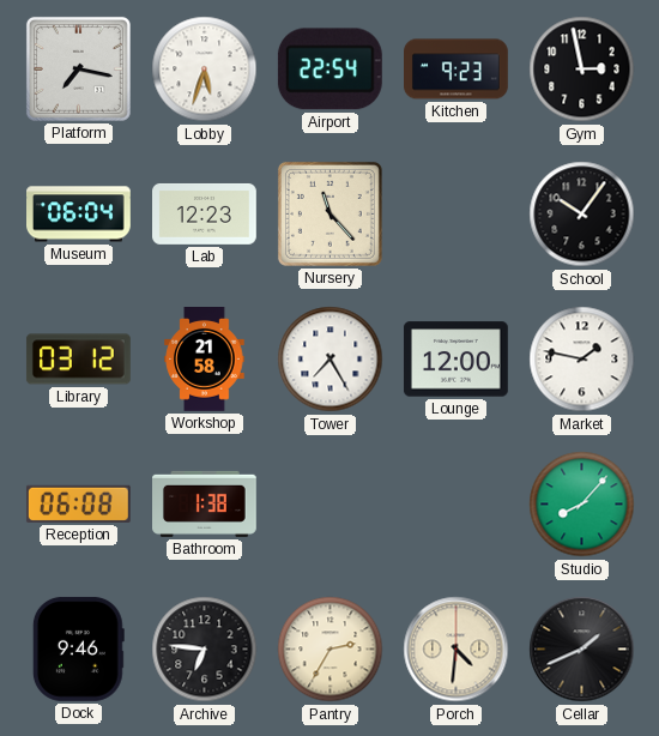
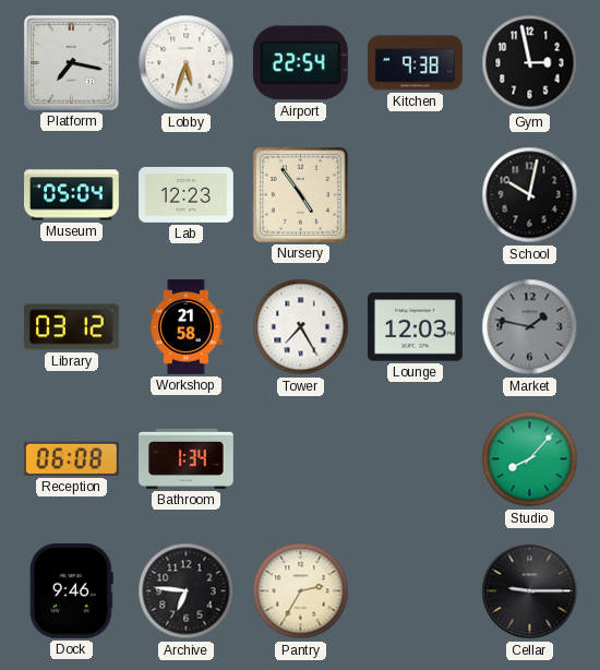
Kitchen: 9:23 -> 9:38
Museum: 06:04 -> 05:04
Nursery: 11:23 -> 4:54
School: 10:06 -> 10:02
Lounge: 12:00 -> 12:03
Market dial: white -> grey
Bathroom: 1:38 -> 1:34
Porch: 4:31 -> none
Cellar: 1:41 -> 9:15
